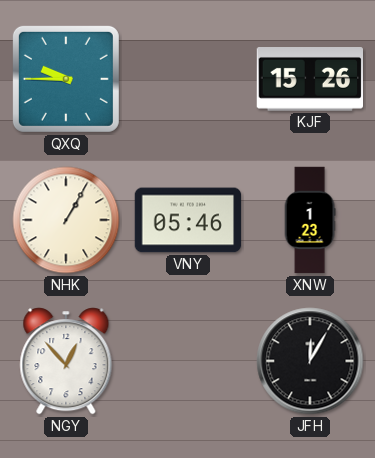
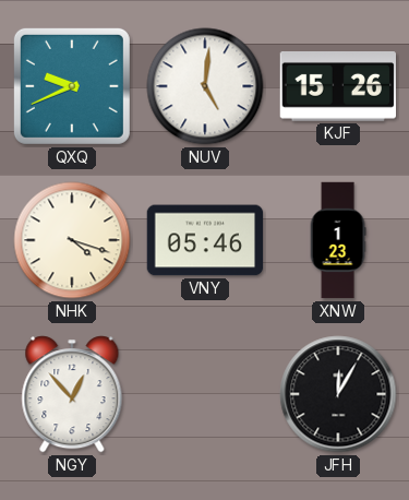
QXQ: 9:45 -> 9:41
NUV: none -> 5:01
NHK: 1:05 -> 4:18
